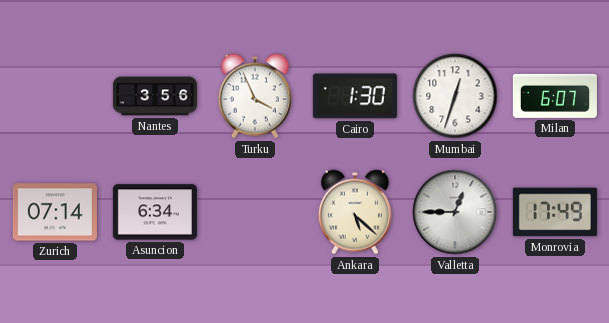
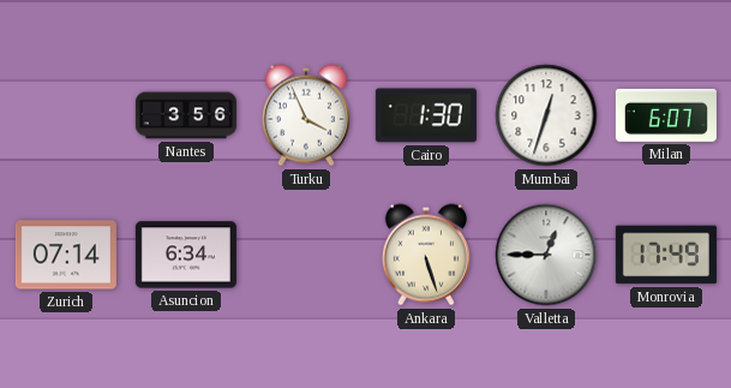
Ankara: 5:22 -> 5:27
